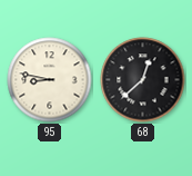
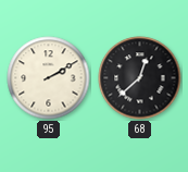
95: 8:47 -> 2:10
